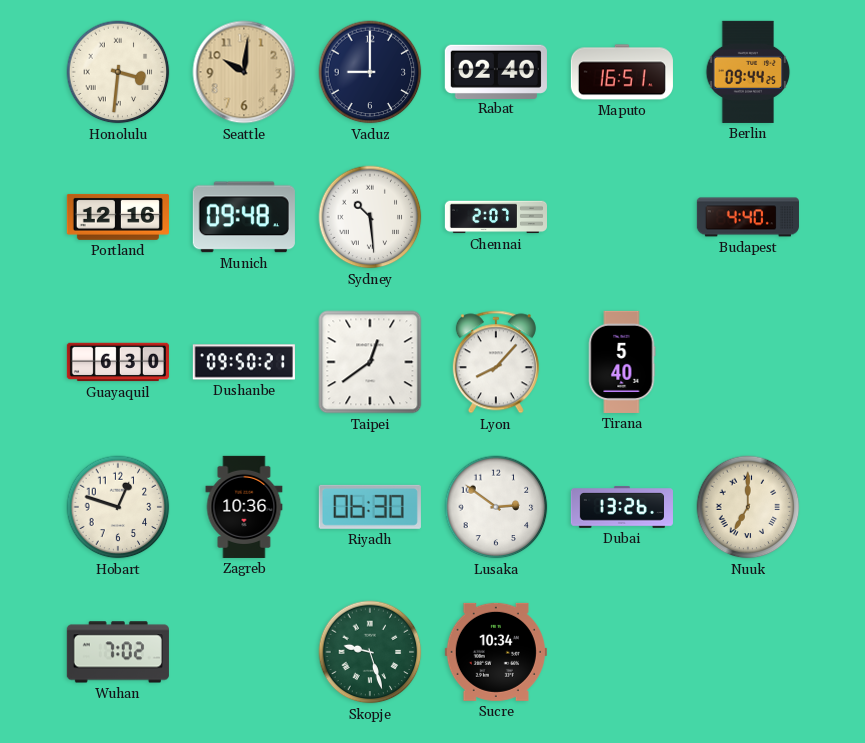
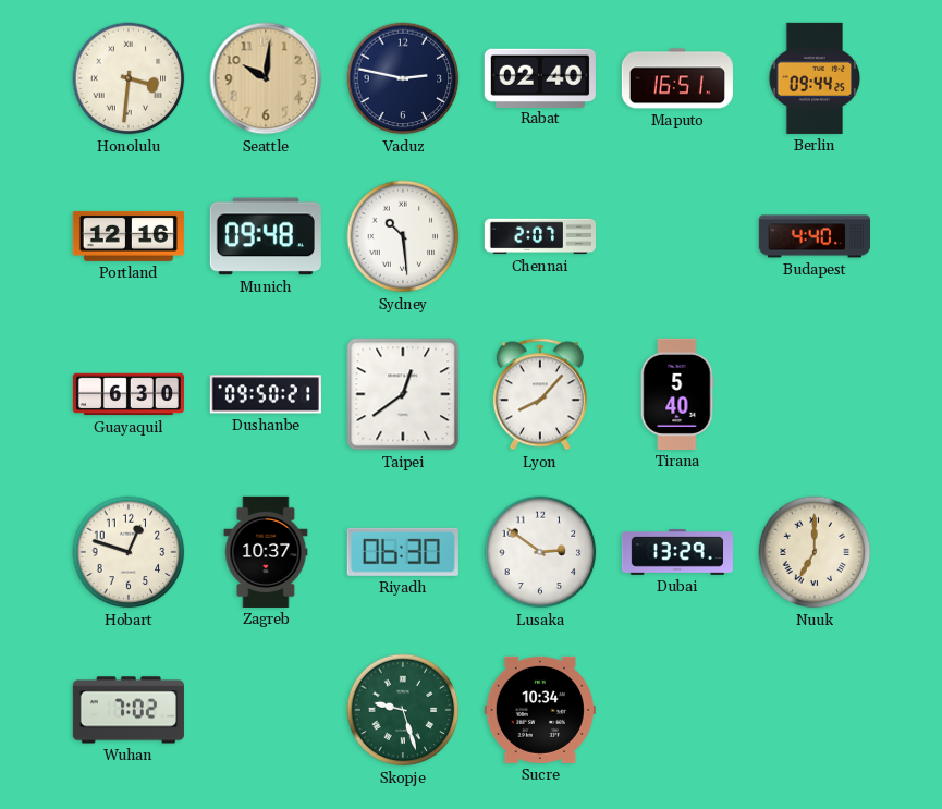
Vaduz: 9:00 -> 2:47
Zagreb: 10:36 -> 10:37
Dubai: 13:26 -> 13:29
